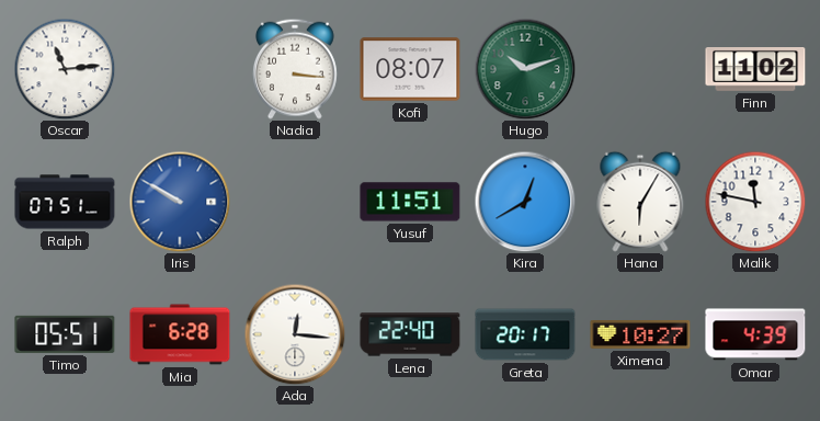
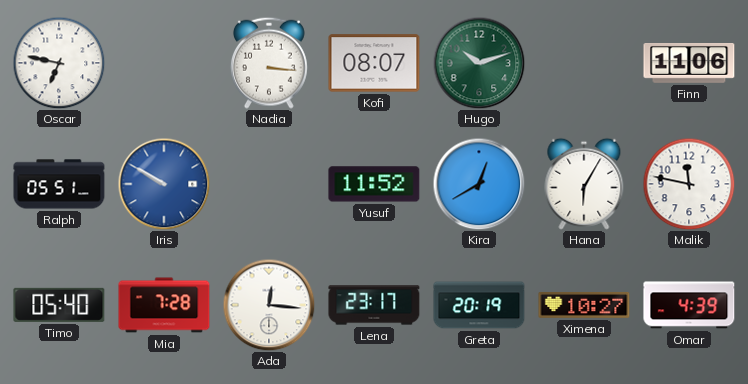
Oscar: 11:14 -> 6:47
Finn: 11:02 -> 11:06
Ralph: 07:51 -> 05:51
Yusuf: 11:51 -> 11:52
Timo: 05:51 -> 05:40
Mia: 6:28 -> 7:28
Lena: 22:40 -> 23:17
Greta: 20:17 -> 20:19
